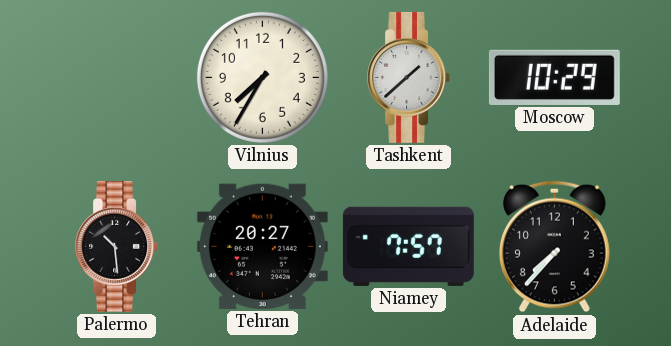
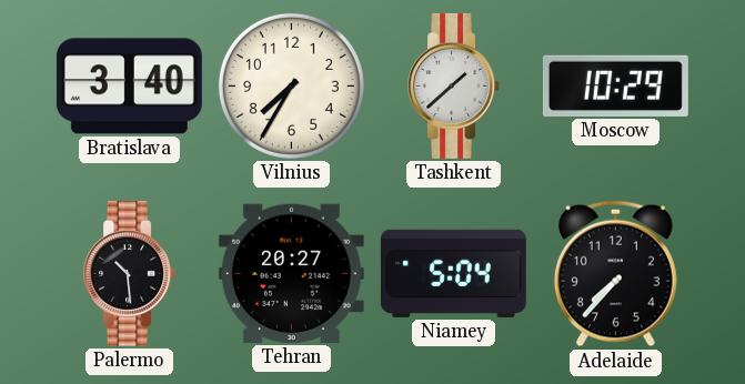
Bratislava: none -> 3:40
Niamey: 7:57 -> 5:04
